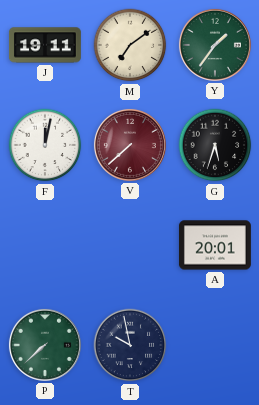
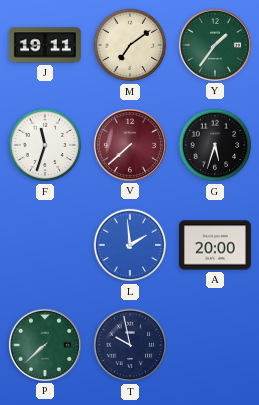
F: 12:02 -> 11:33
L: none -> 1:59
A: 20:01 -> 20:00
